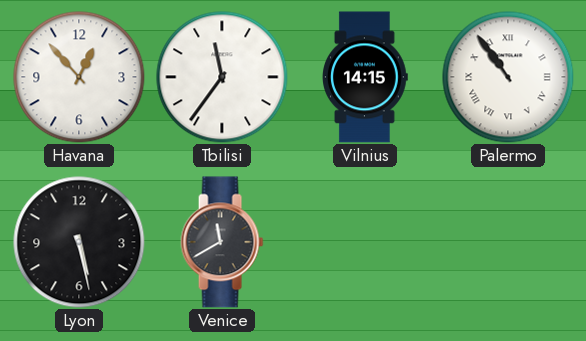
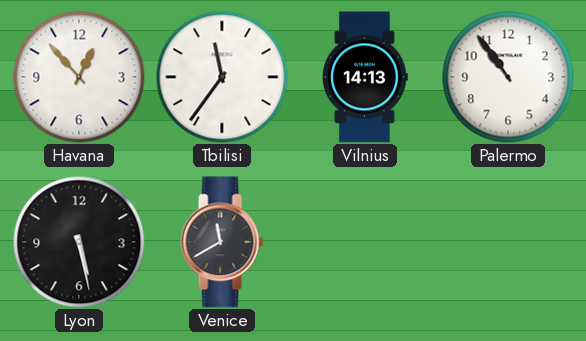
Vilnius: 14:15 -> 14:13
Palermo numerals: Roman -> Arabic
